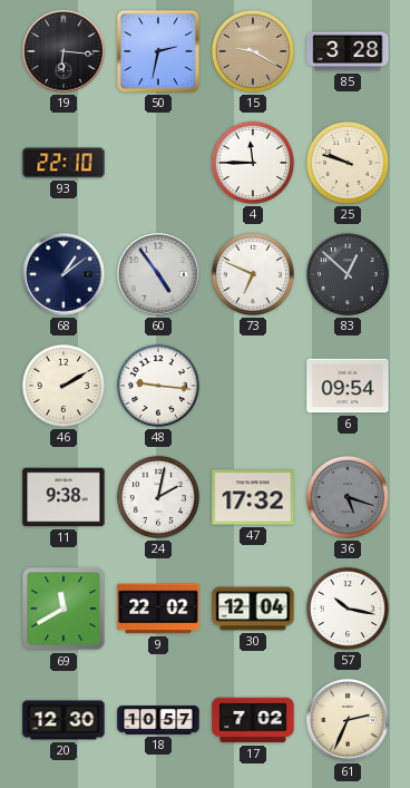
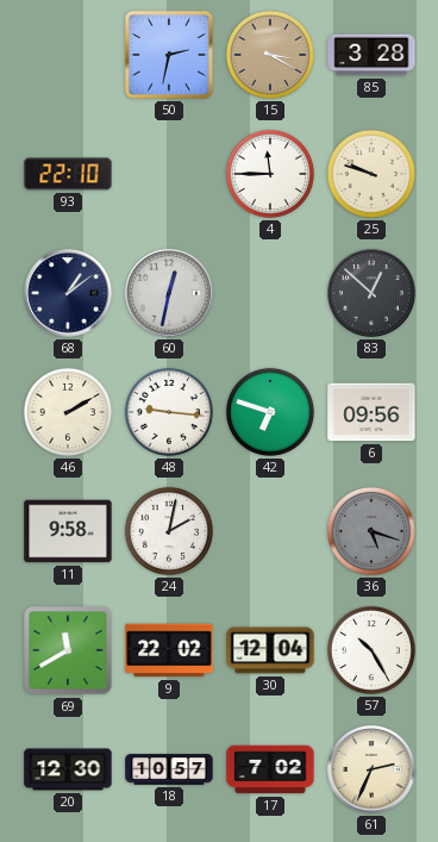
19: 6:16 -> none
15: 9:20 -> 3:20
60: 4:54 -> 12:32
73: 6:49 -> none
42: none -> 6:48
6: 09:54 -> 09:56
11: 9:38 -> 9:58
47: 17:32 -> none
57: 10:17 -> 10:25
